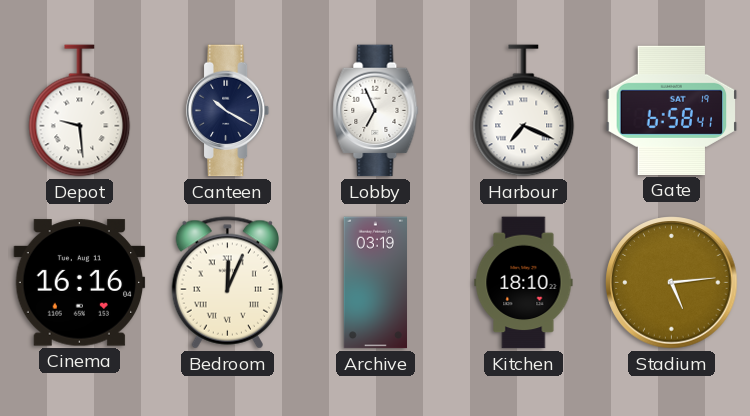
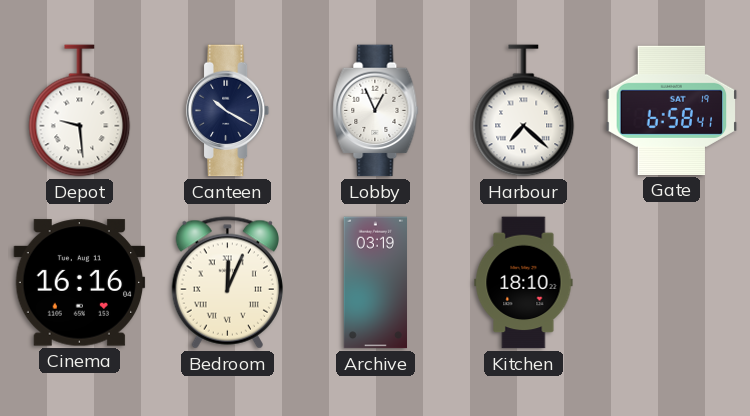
Lobby: 6:56 -> 12:56
Harbour: 7:19 -> 7:22
Stadium: 5:14 -> none
